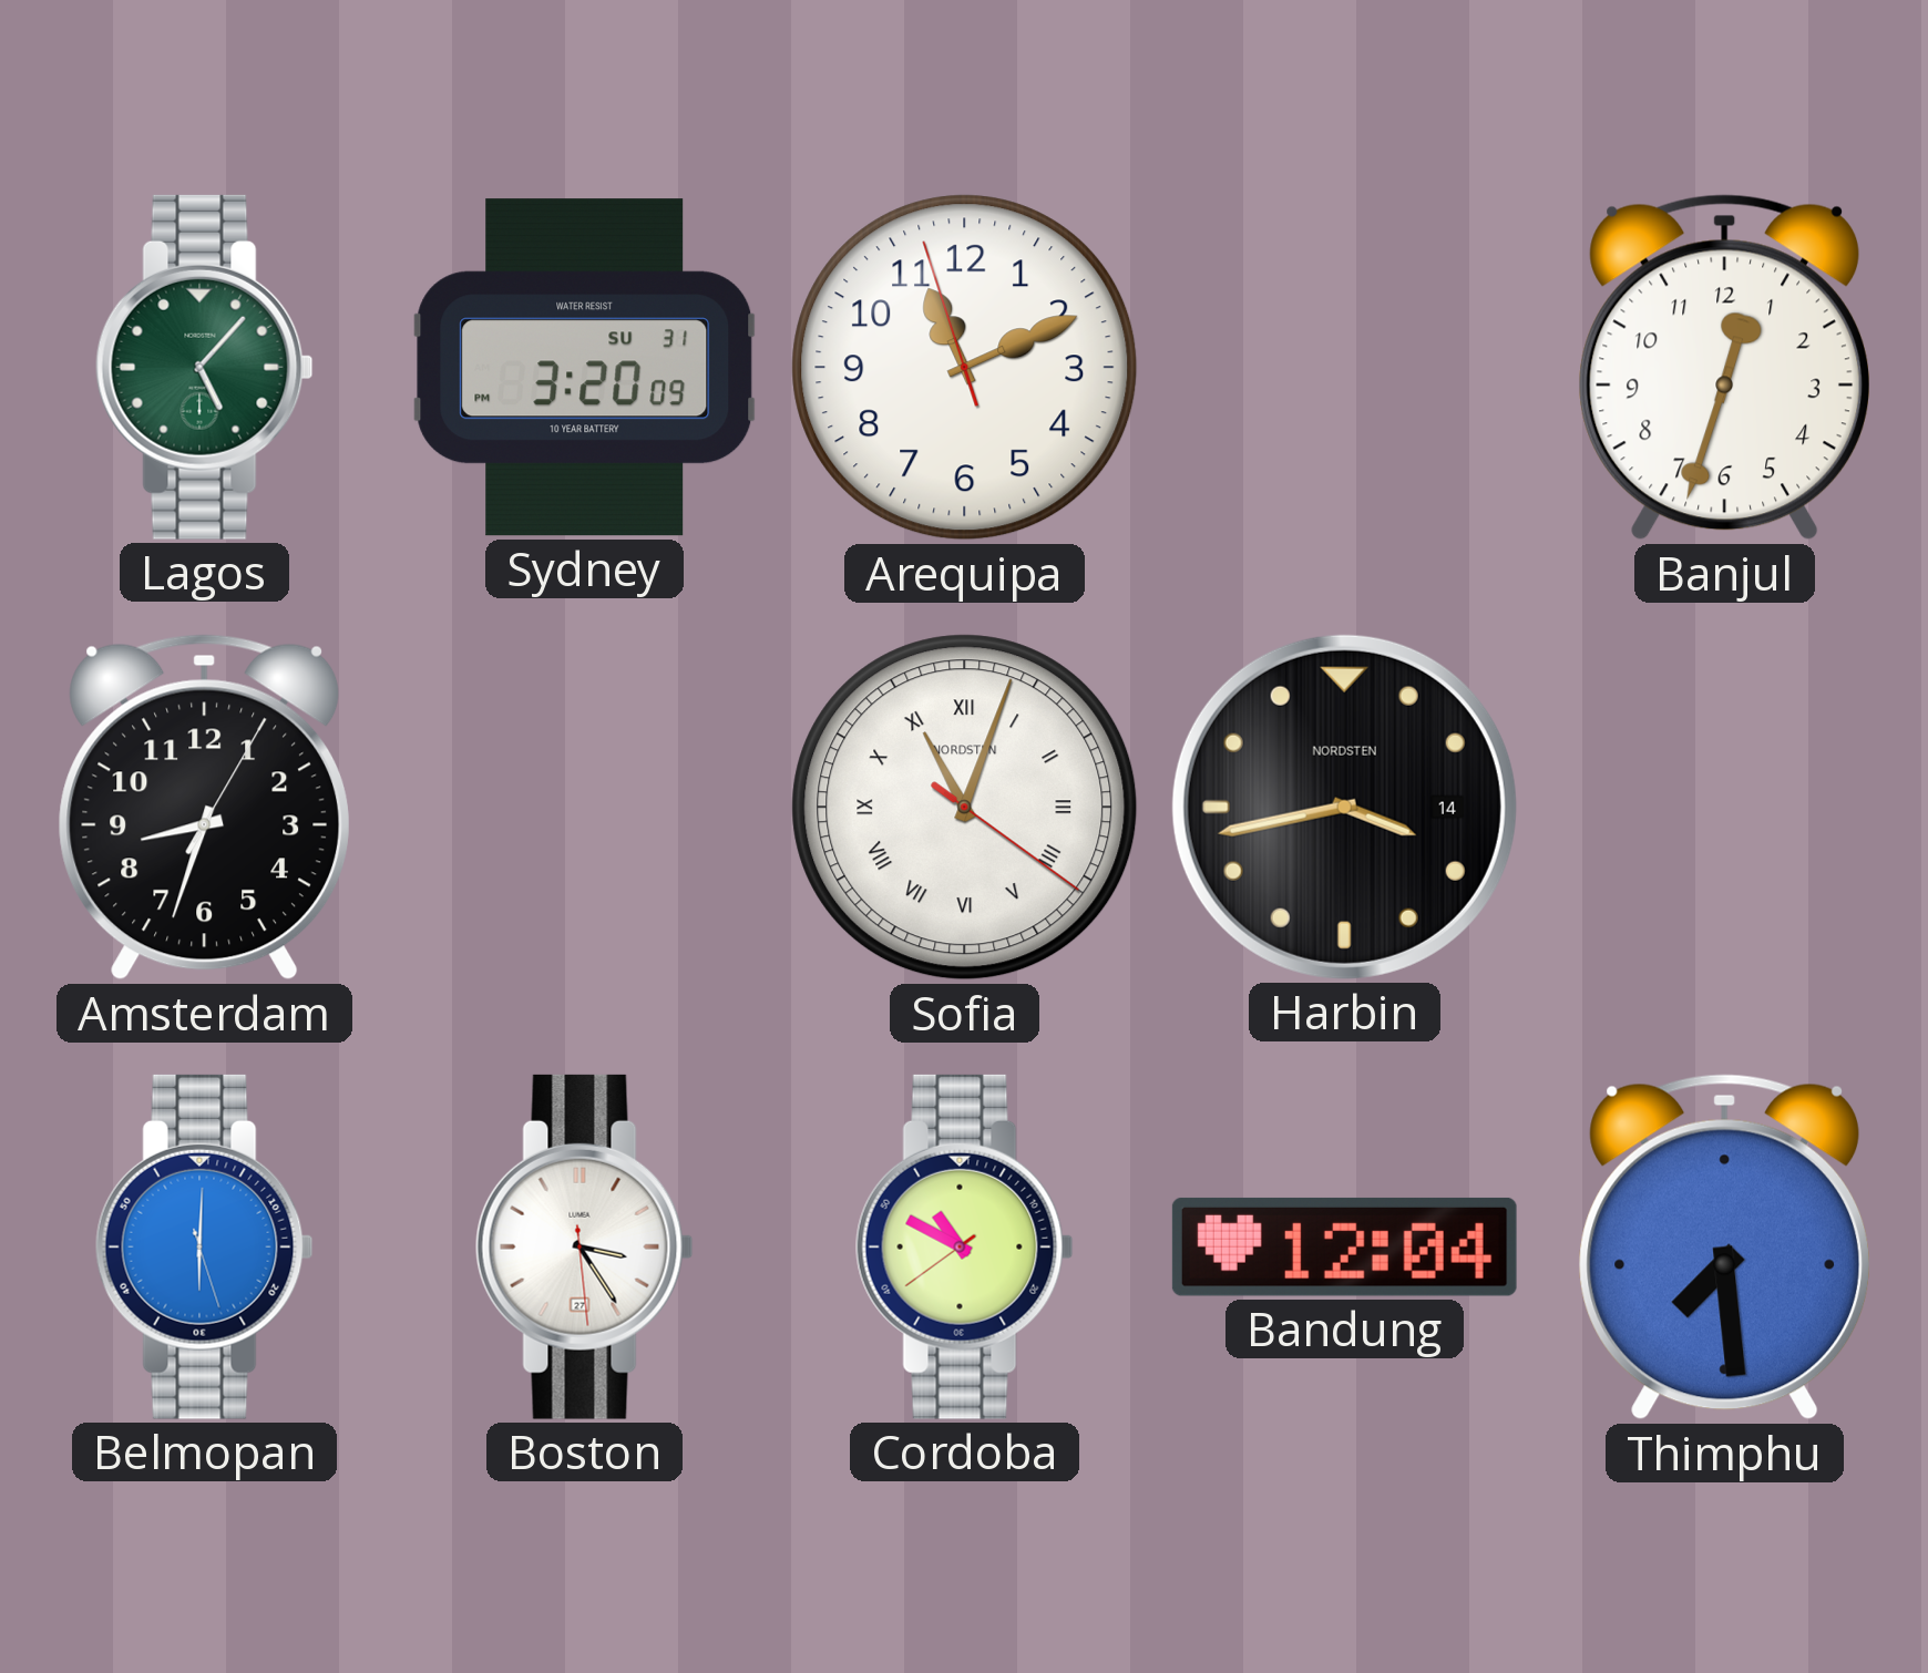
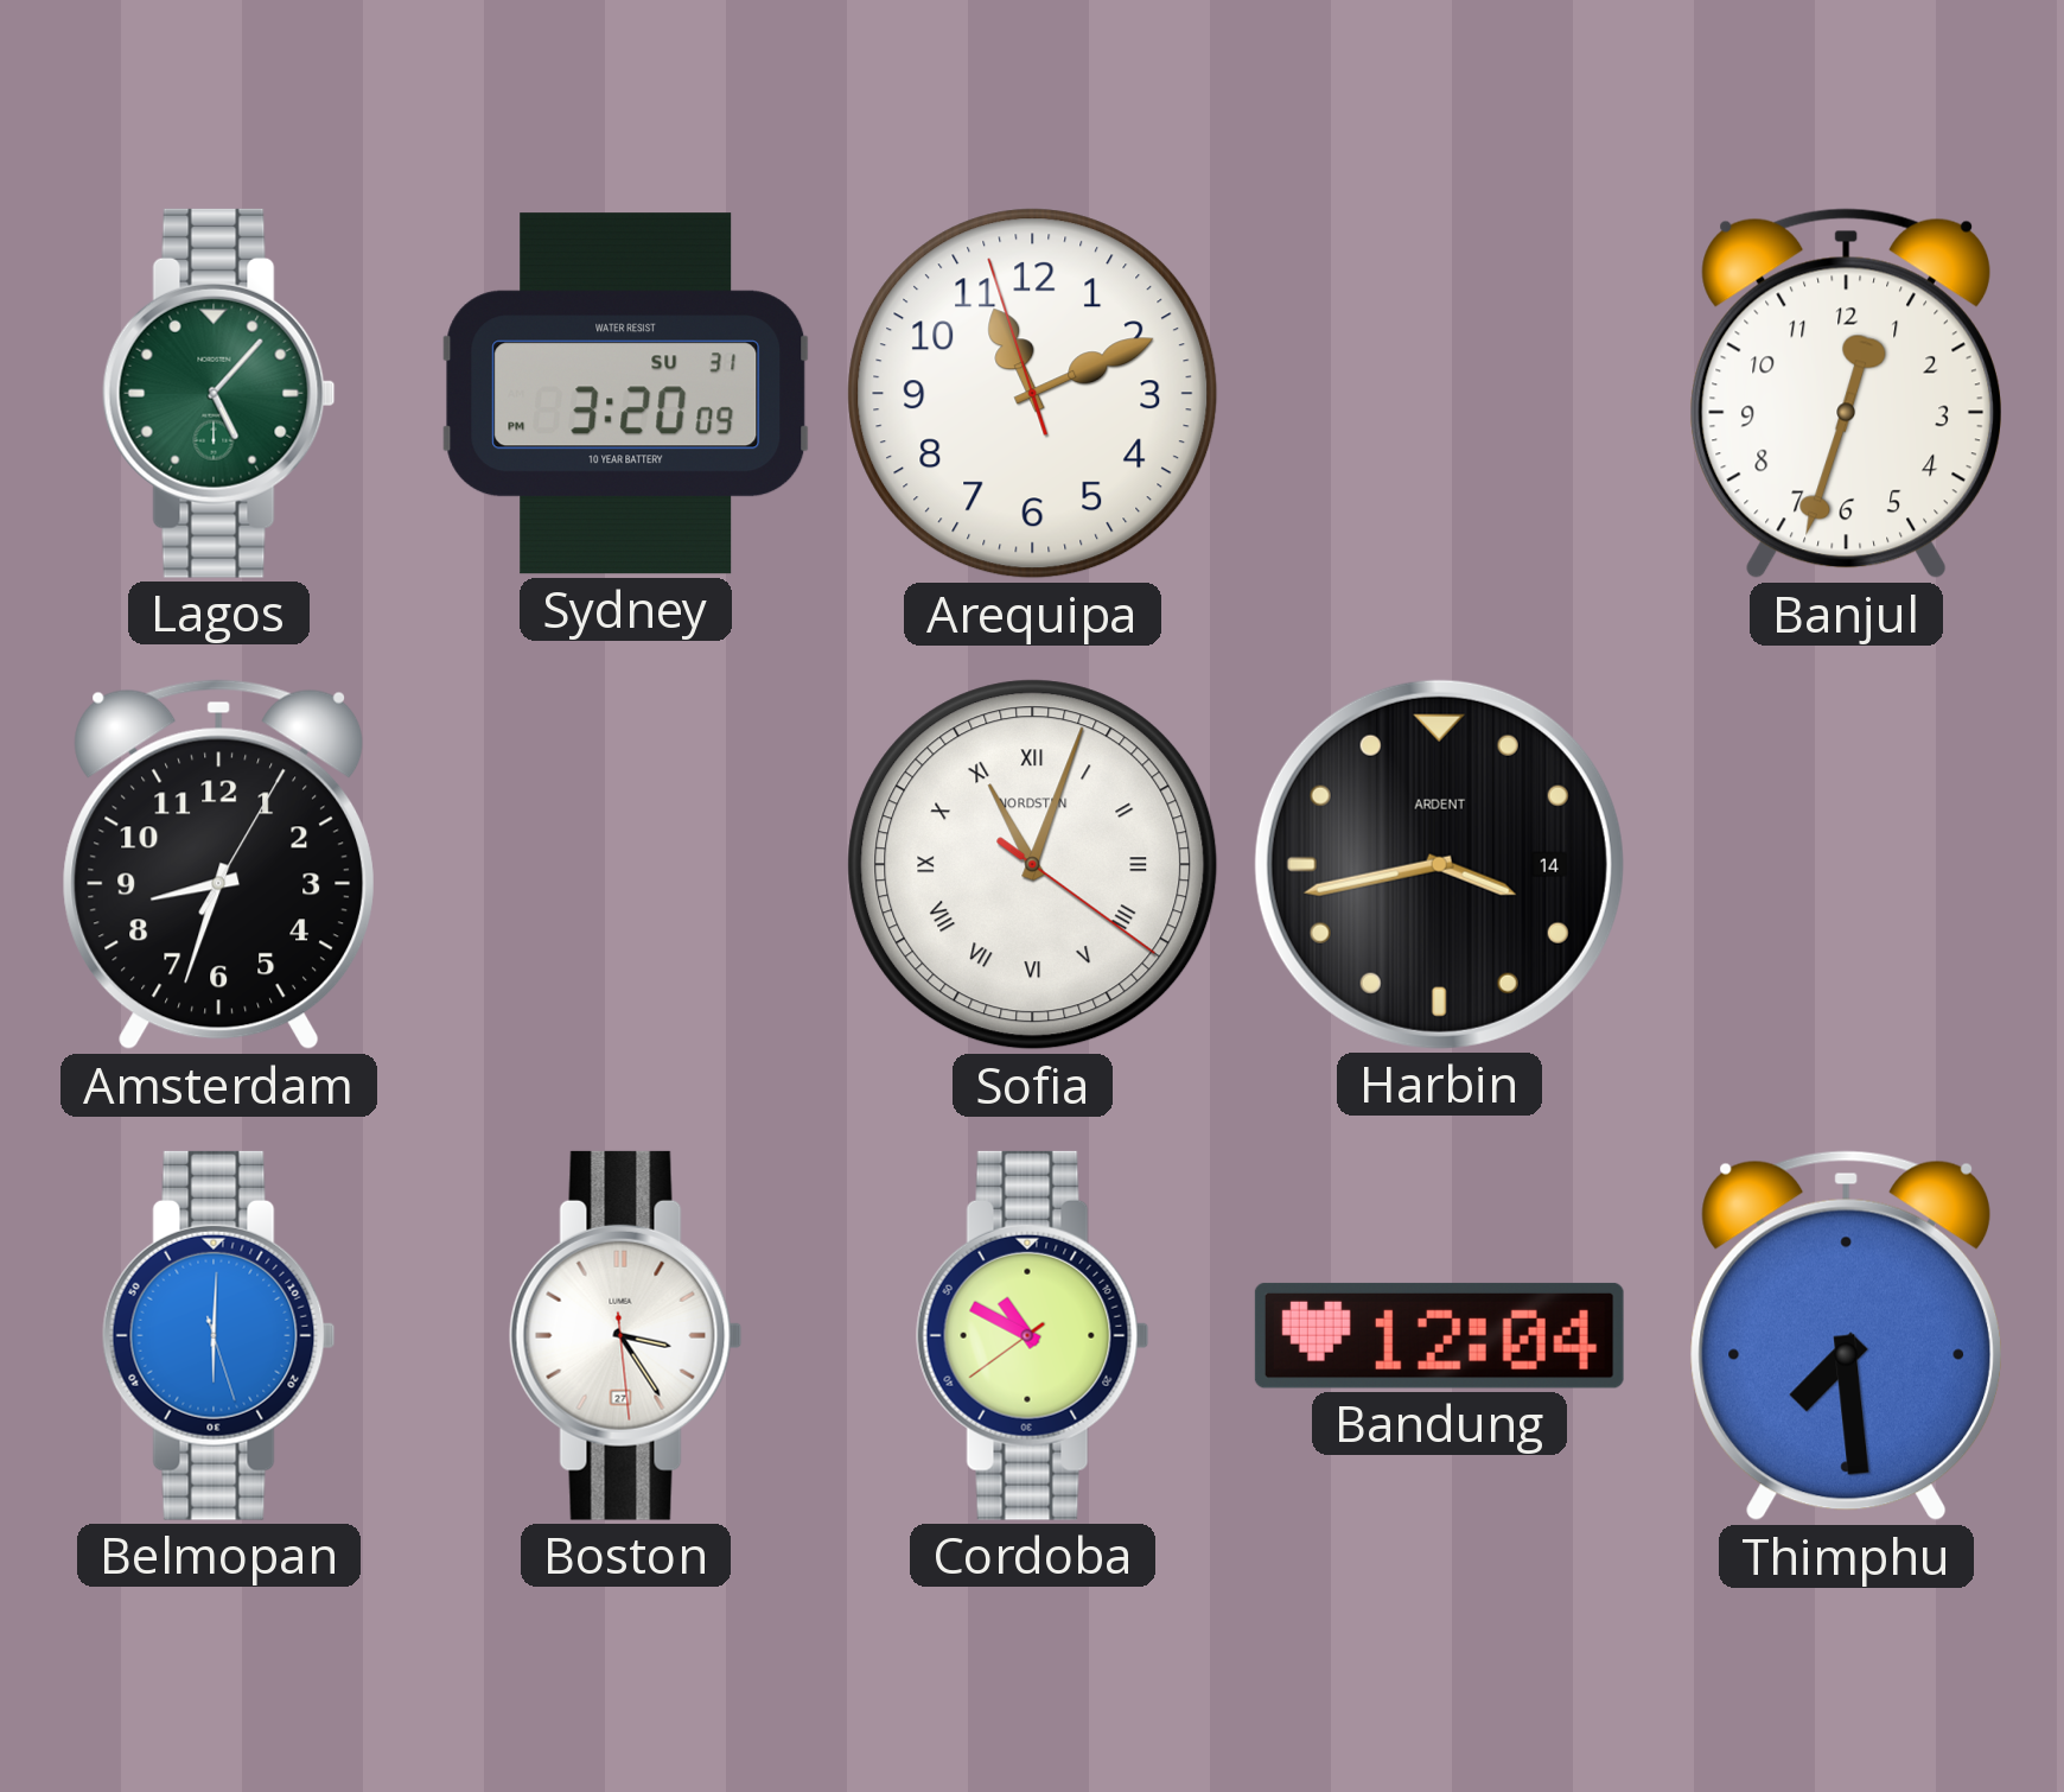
Harbin brand: NORDSTEN -> ARDENT
